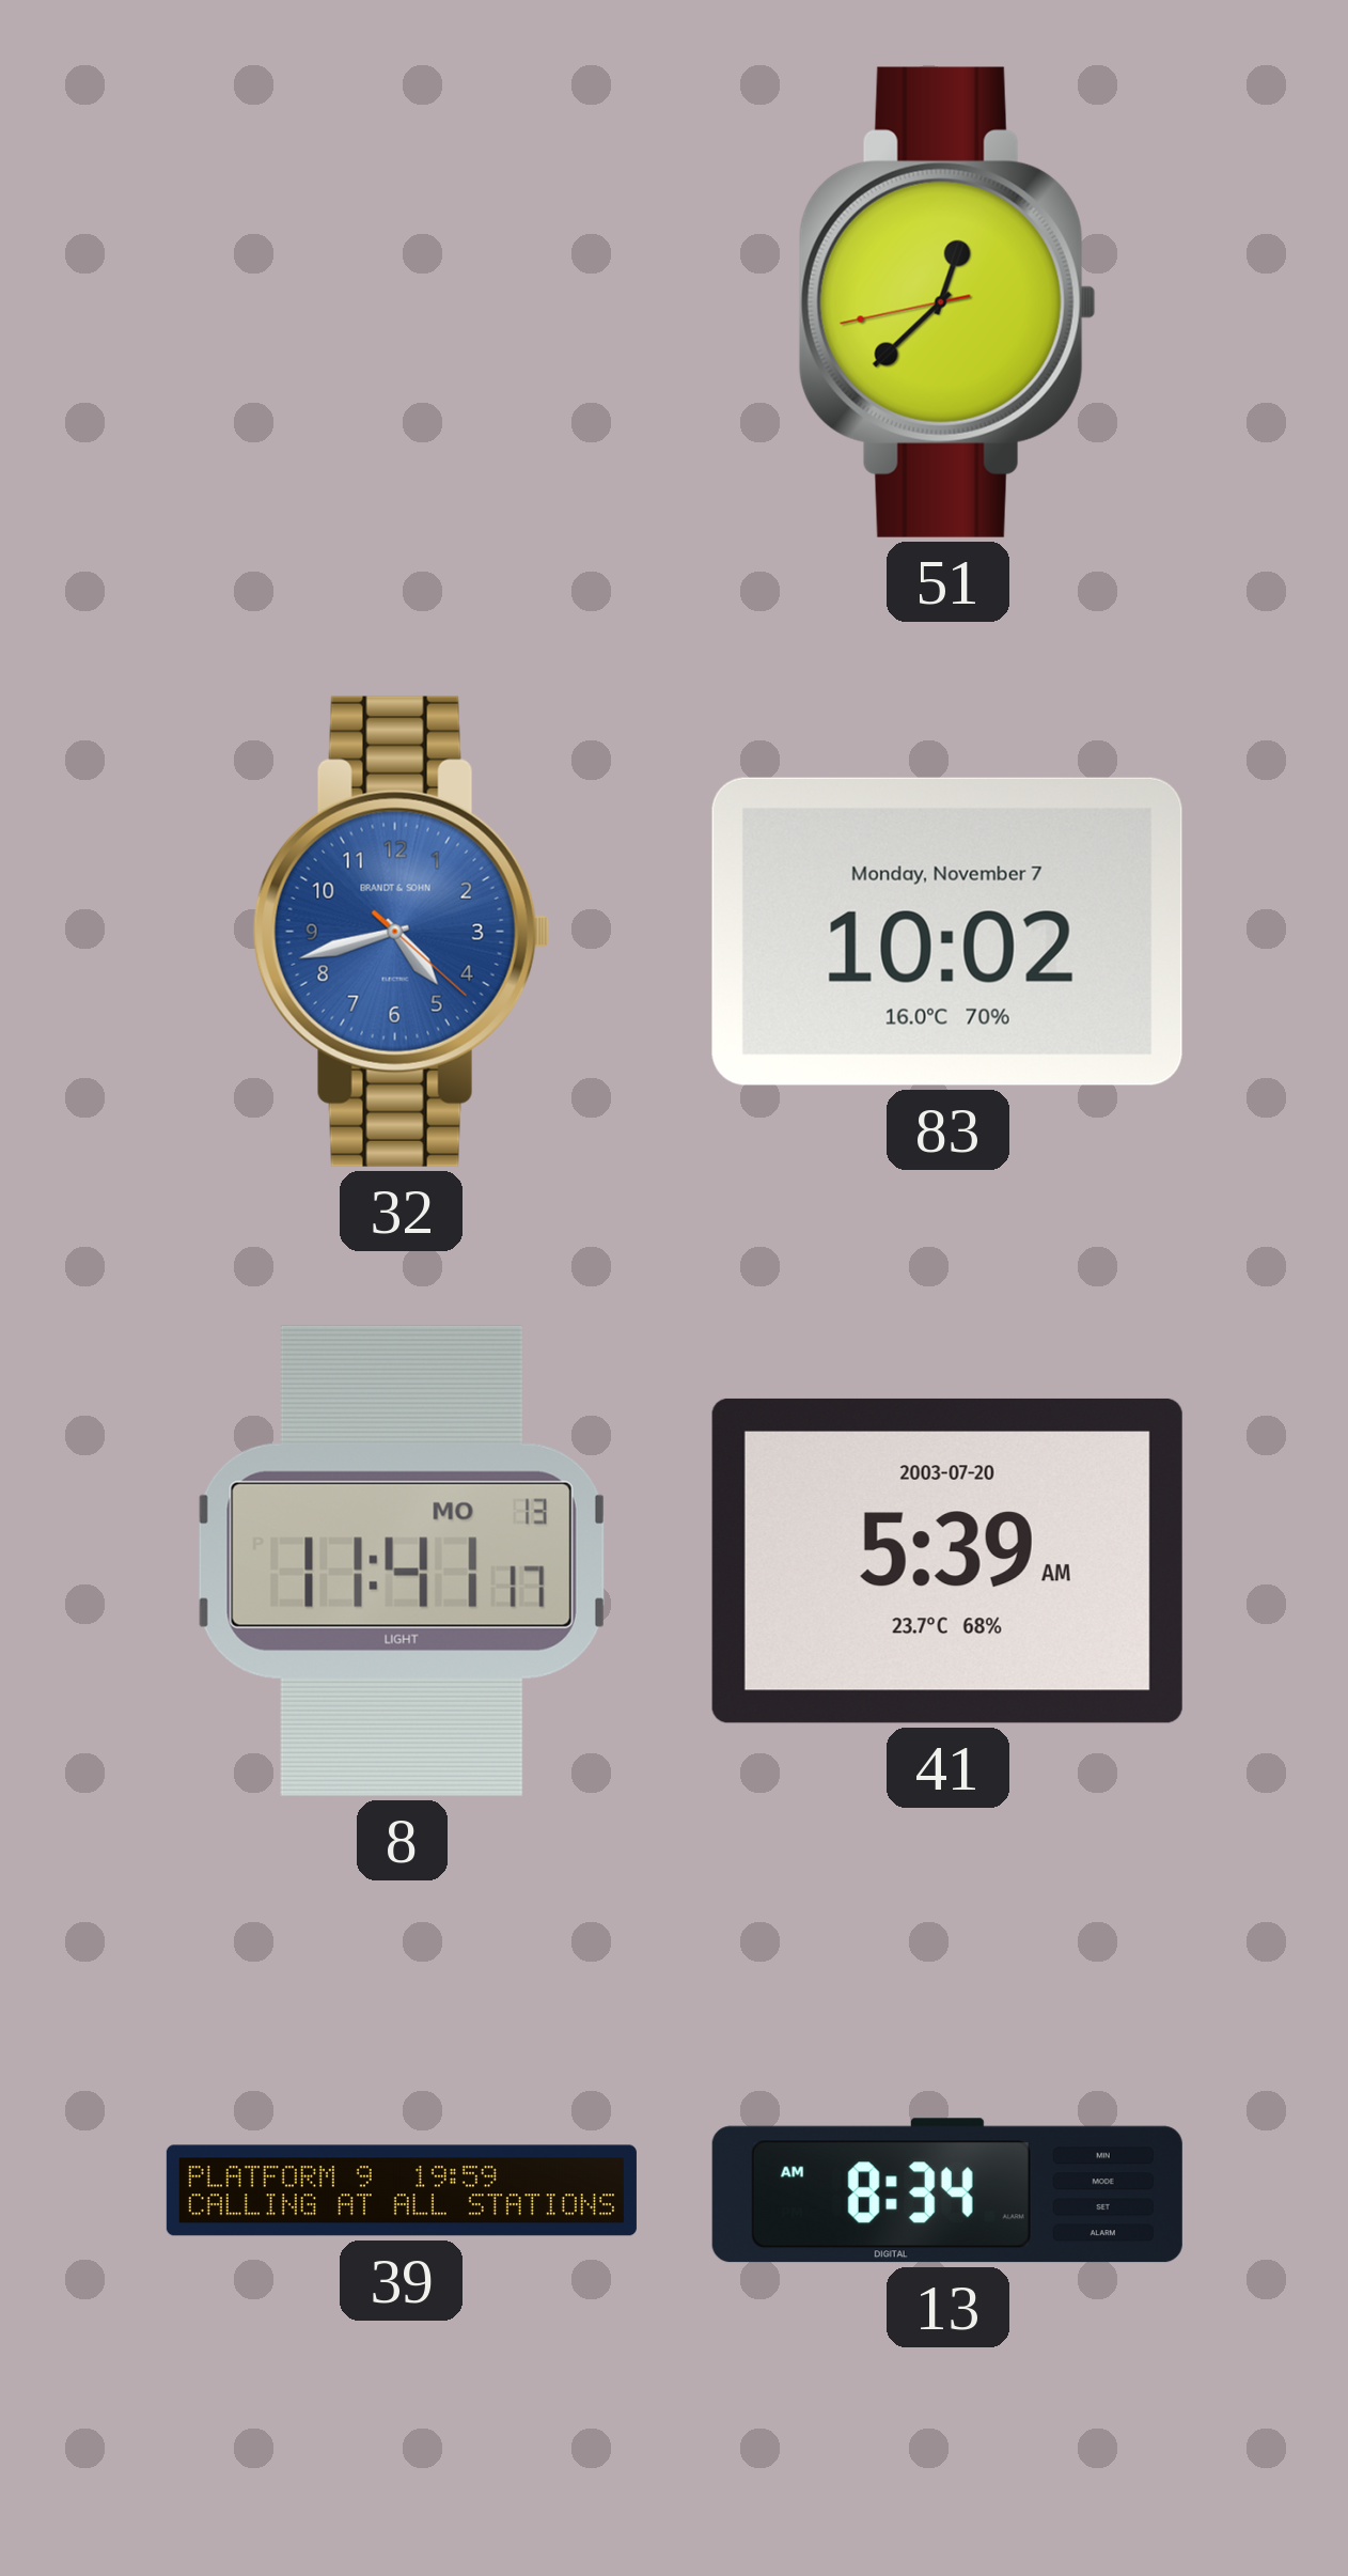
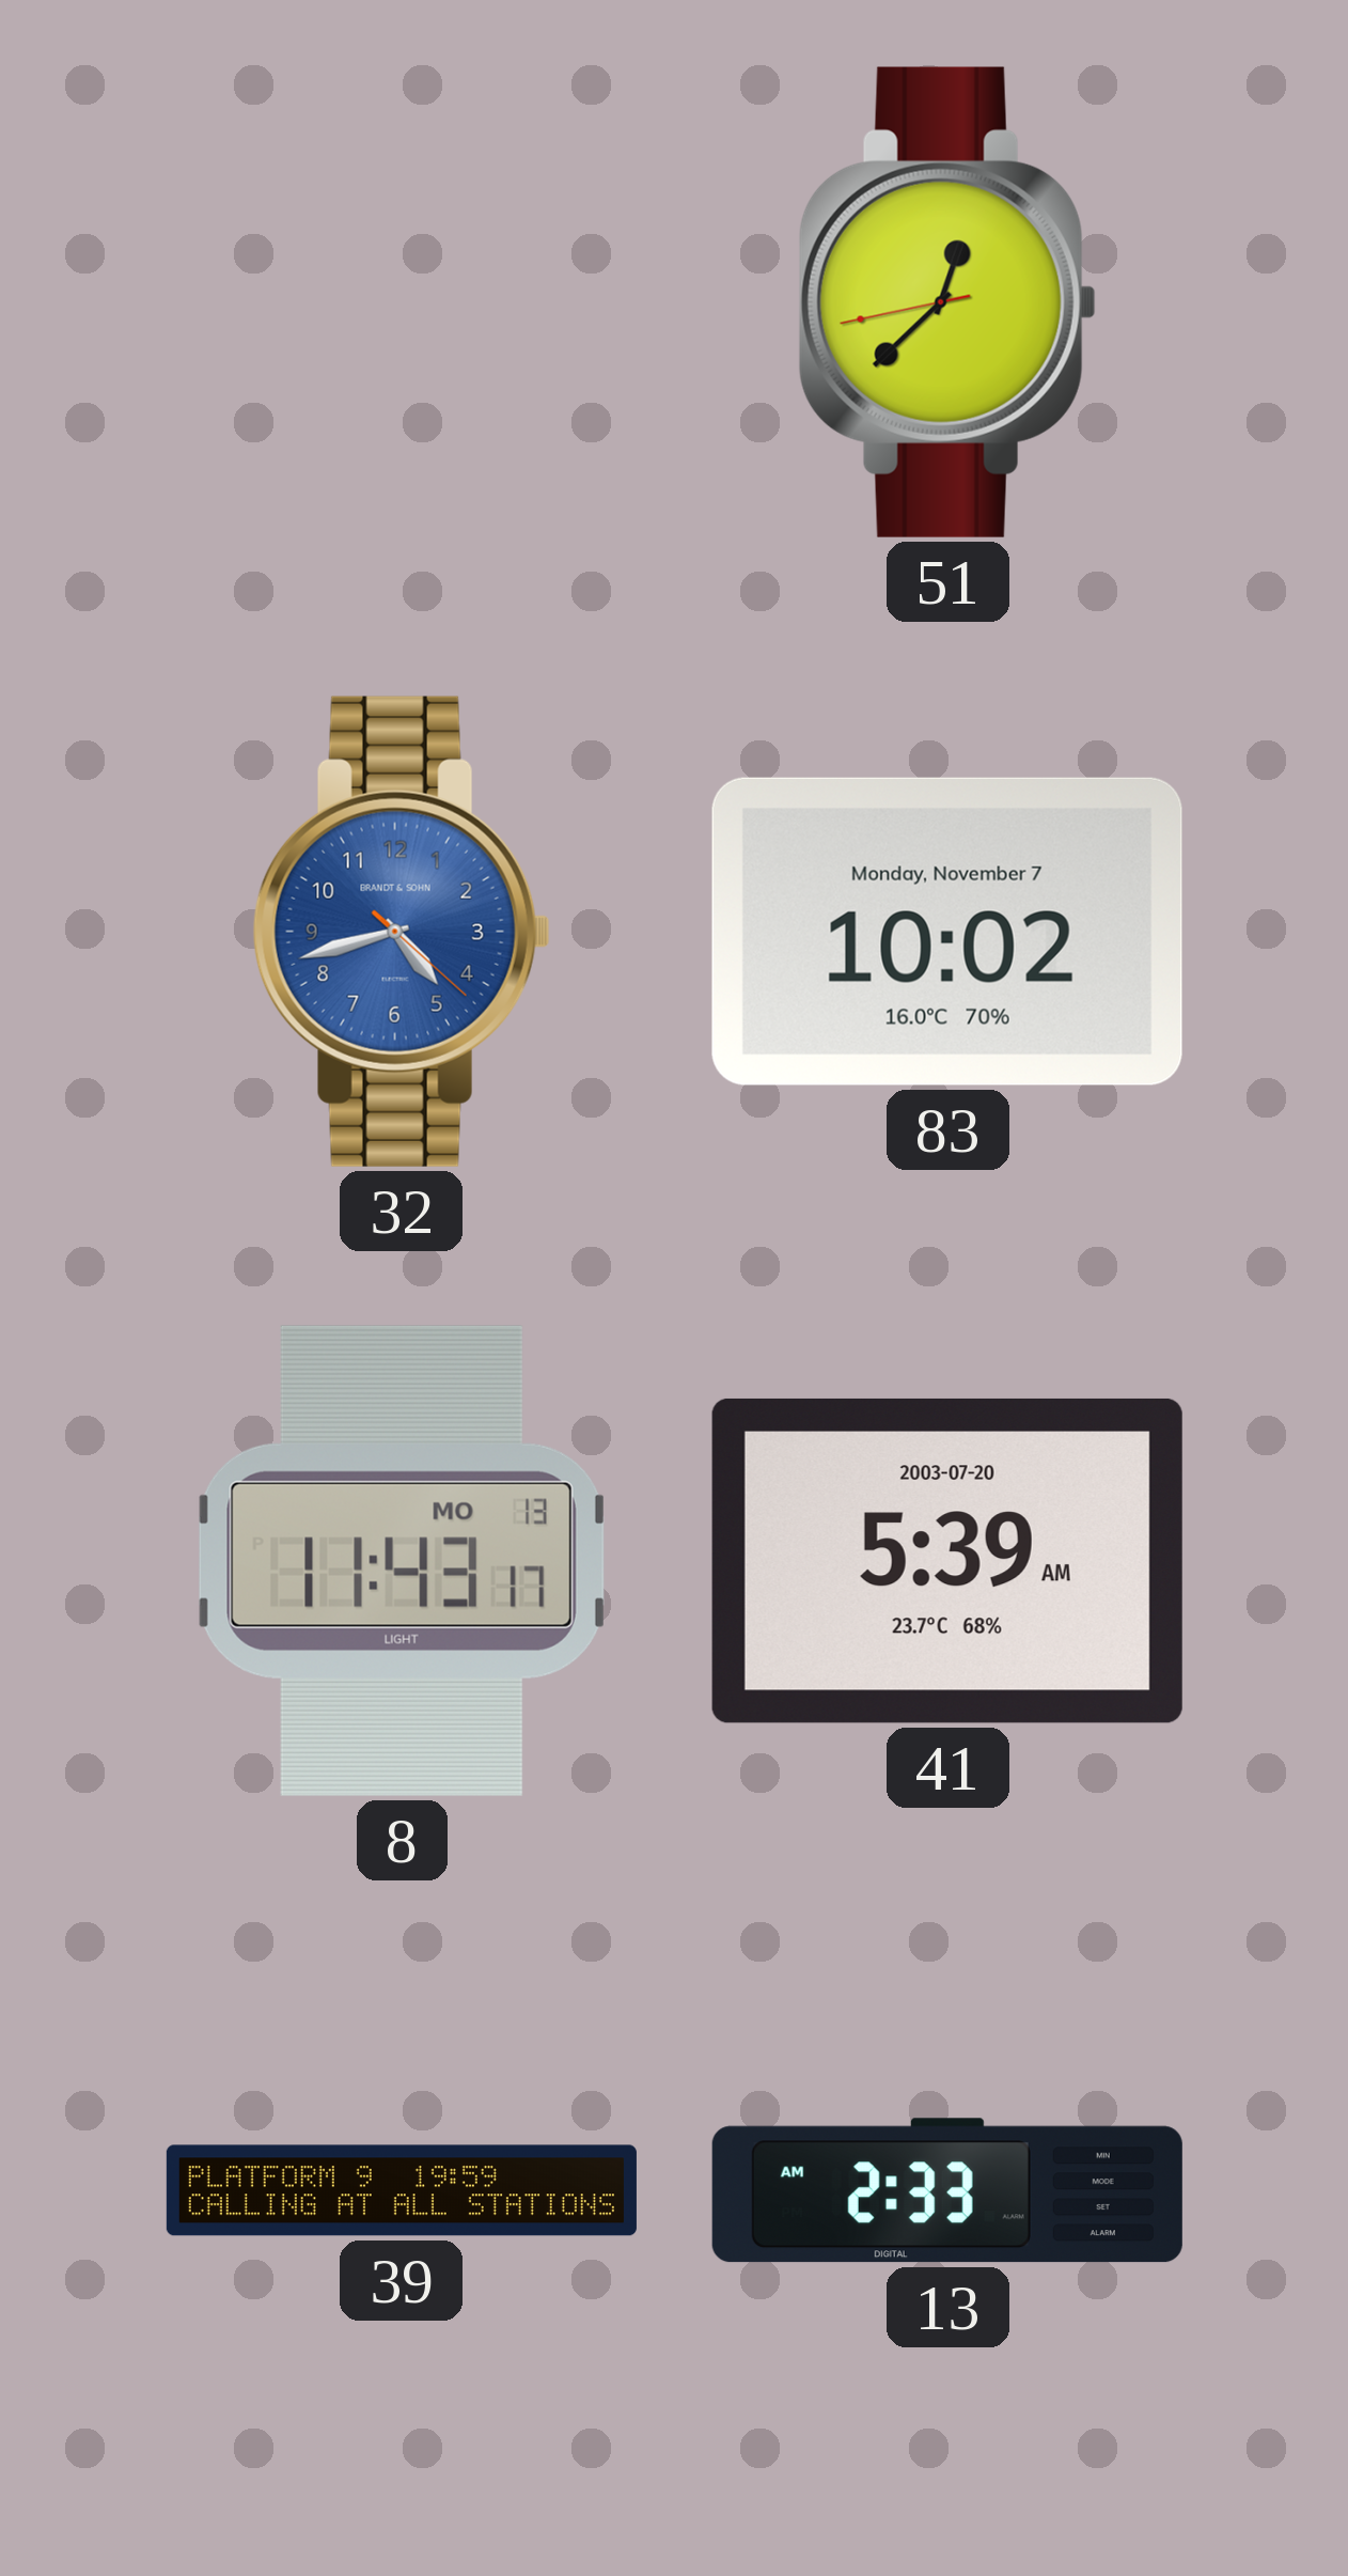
8: 11:41 -> 11:43
13: 8:34 -> 2:33
